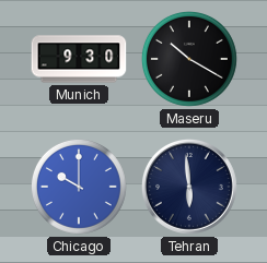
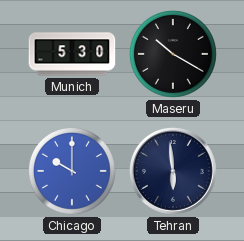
Munich: 9:30 -> 5:30
